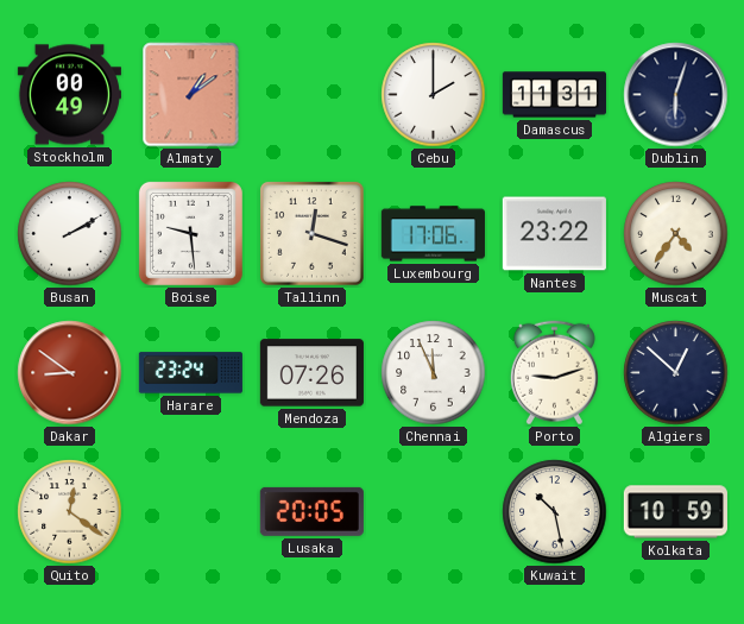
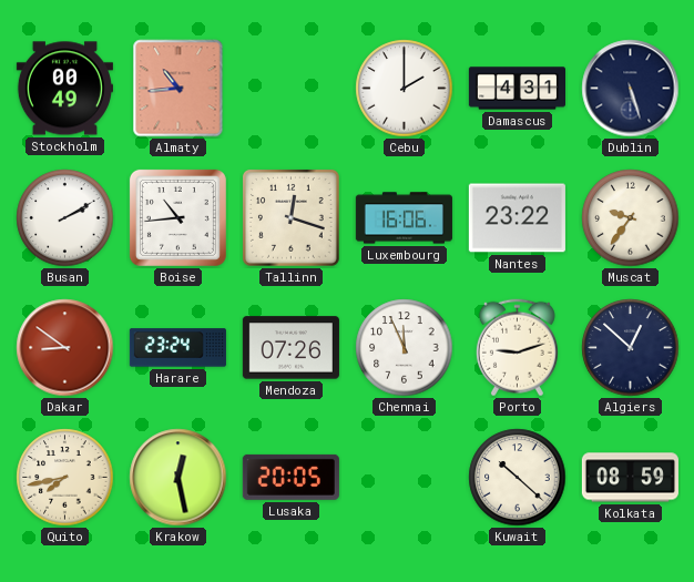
Almaty: 1:09 -> 10:44
Damascus: 11:31 -> 4:31
Dublin: 6:03 -> 5:27
Boise: 9:29 -> 10:44
Luxembourg: 17:06 -> 16:06
Muscat: 4:36 -> 9:36
Quito: 12:21 -> 7:43
Krakow: none -> 12:28
Kuwait: 10:28 -> 10:22
Kolkata: 10:59 -> 08:59
